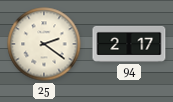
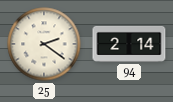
94: 2:17 -> 2:14
